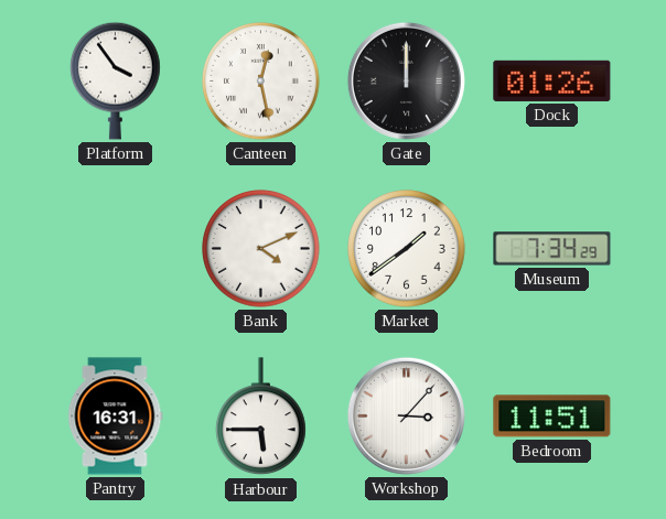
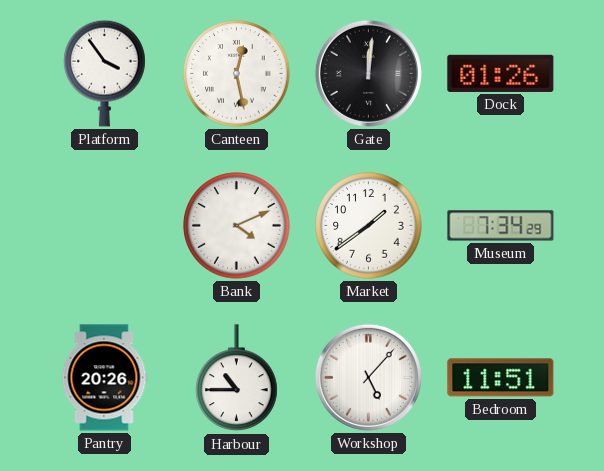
Gate: 12:00 -> 12:01
Pantry: 16:31 -> 20:26
Harbour: 5:45 -> 10:45
Workshop: 3:07 -> 5:07
